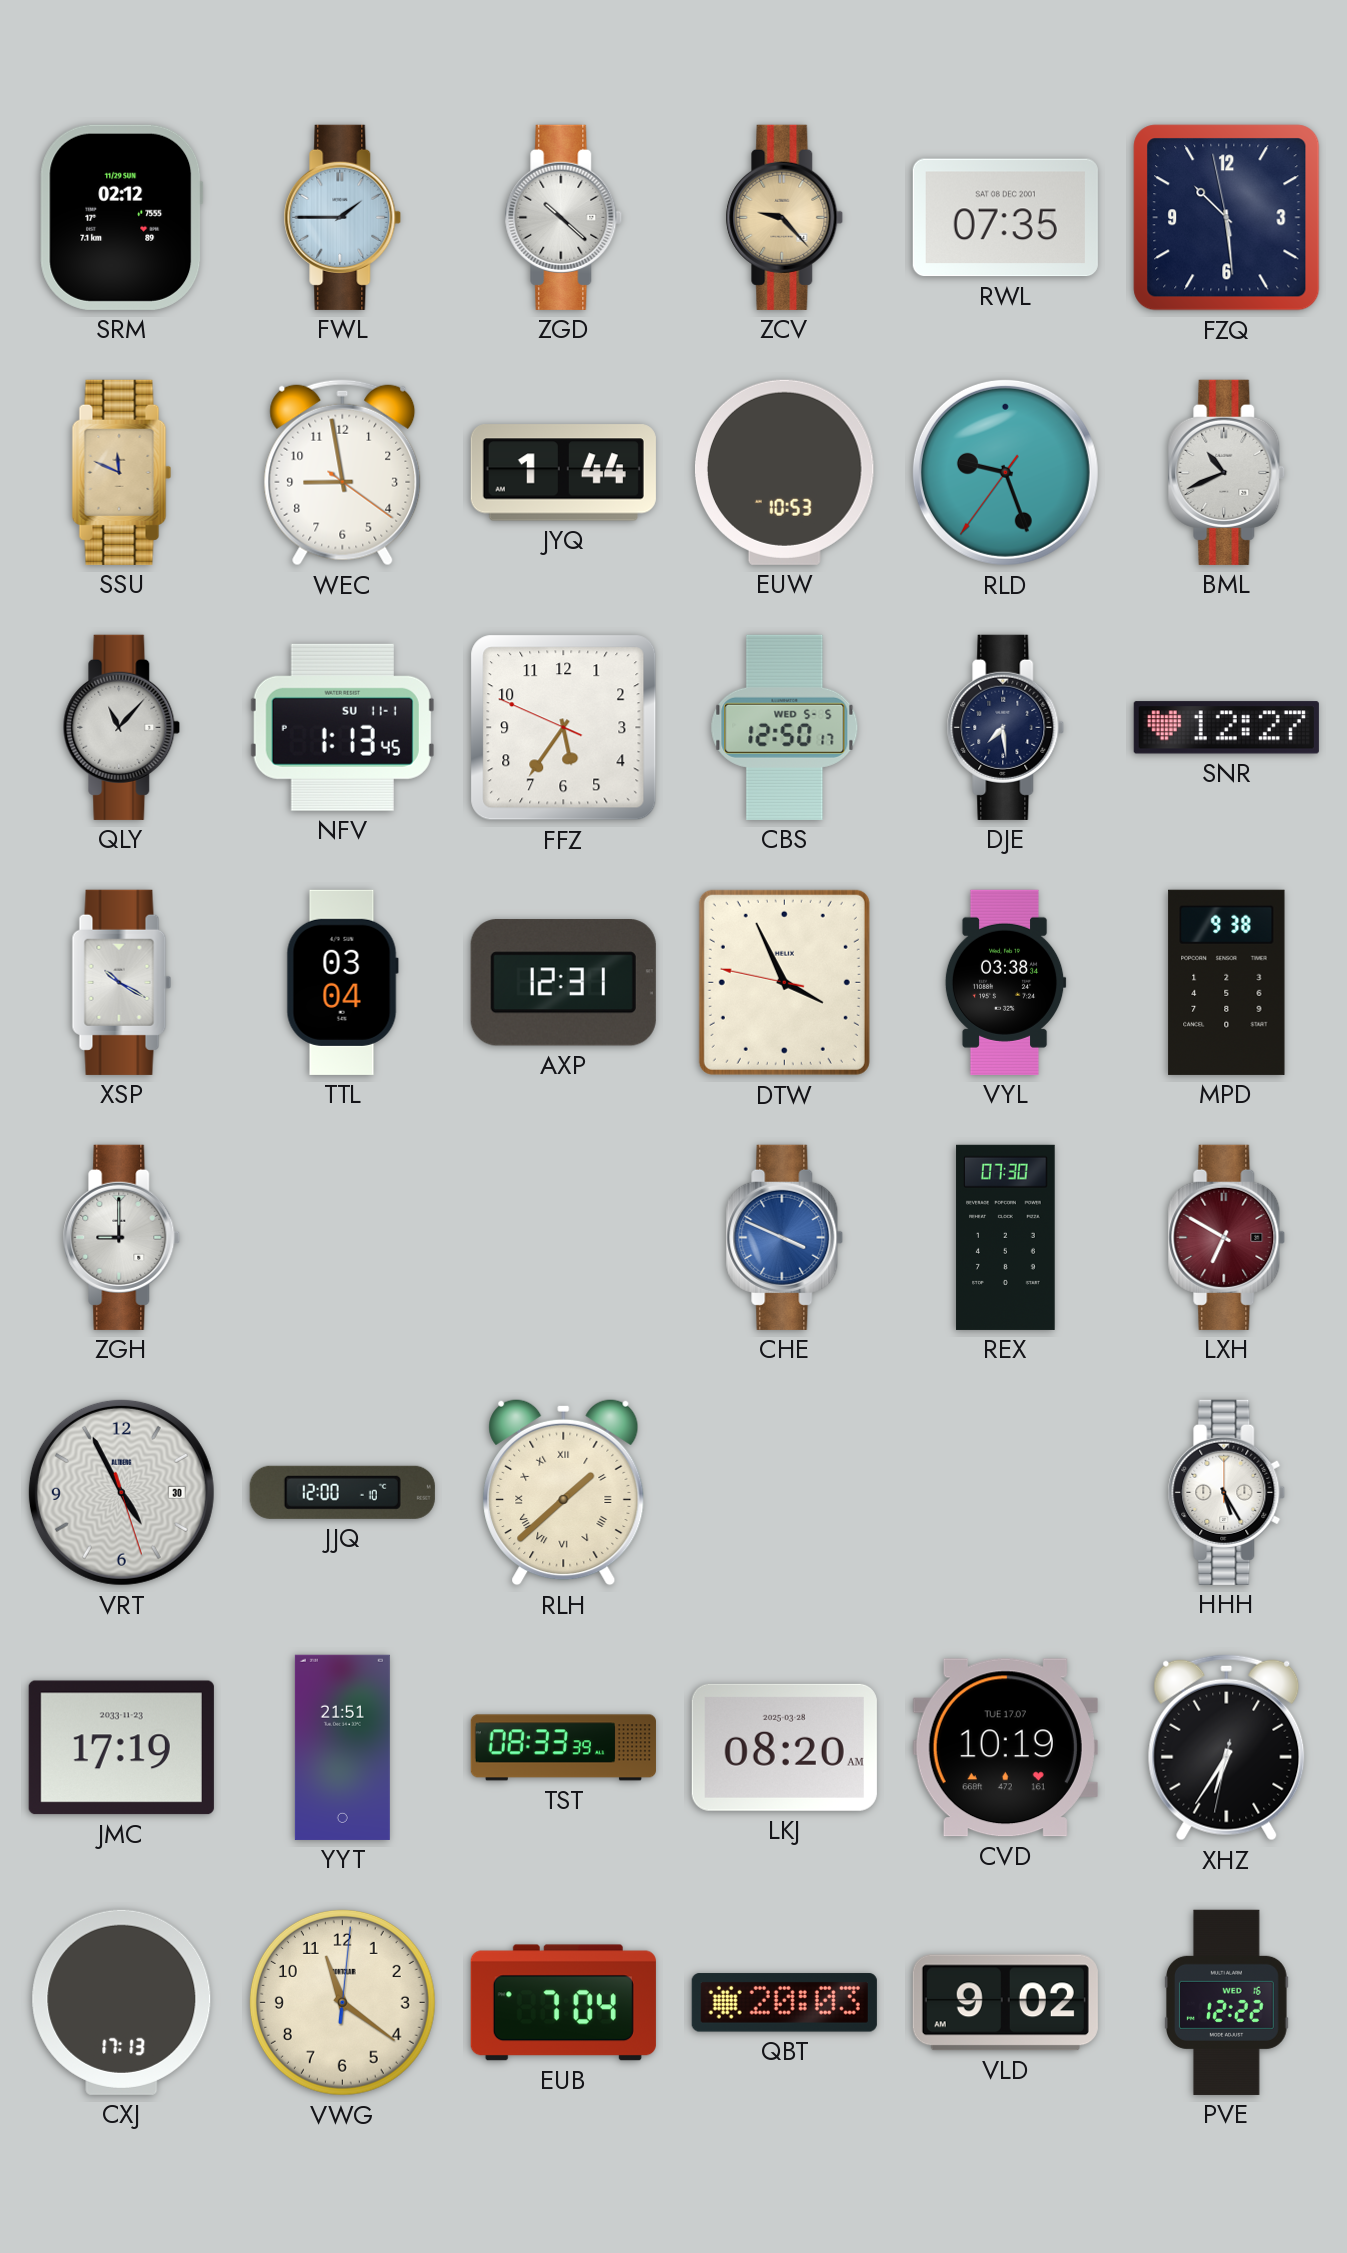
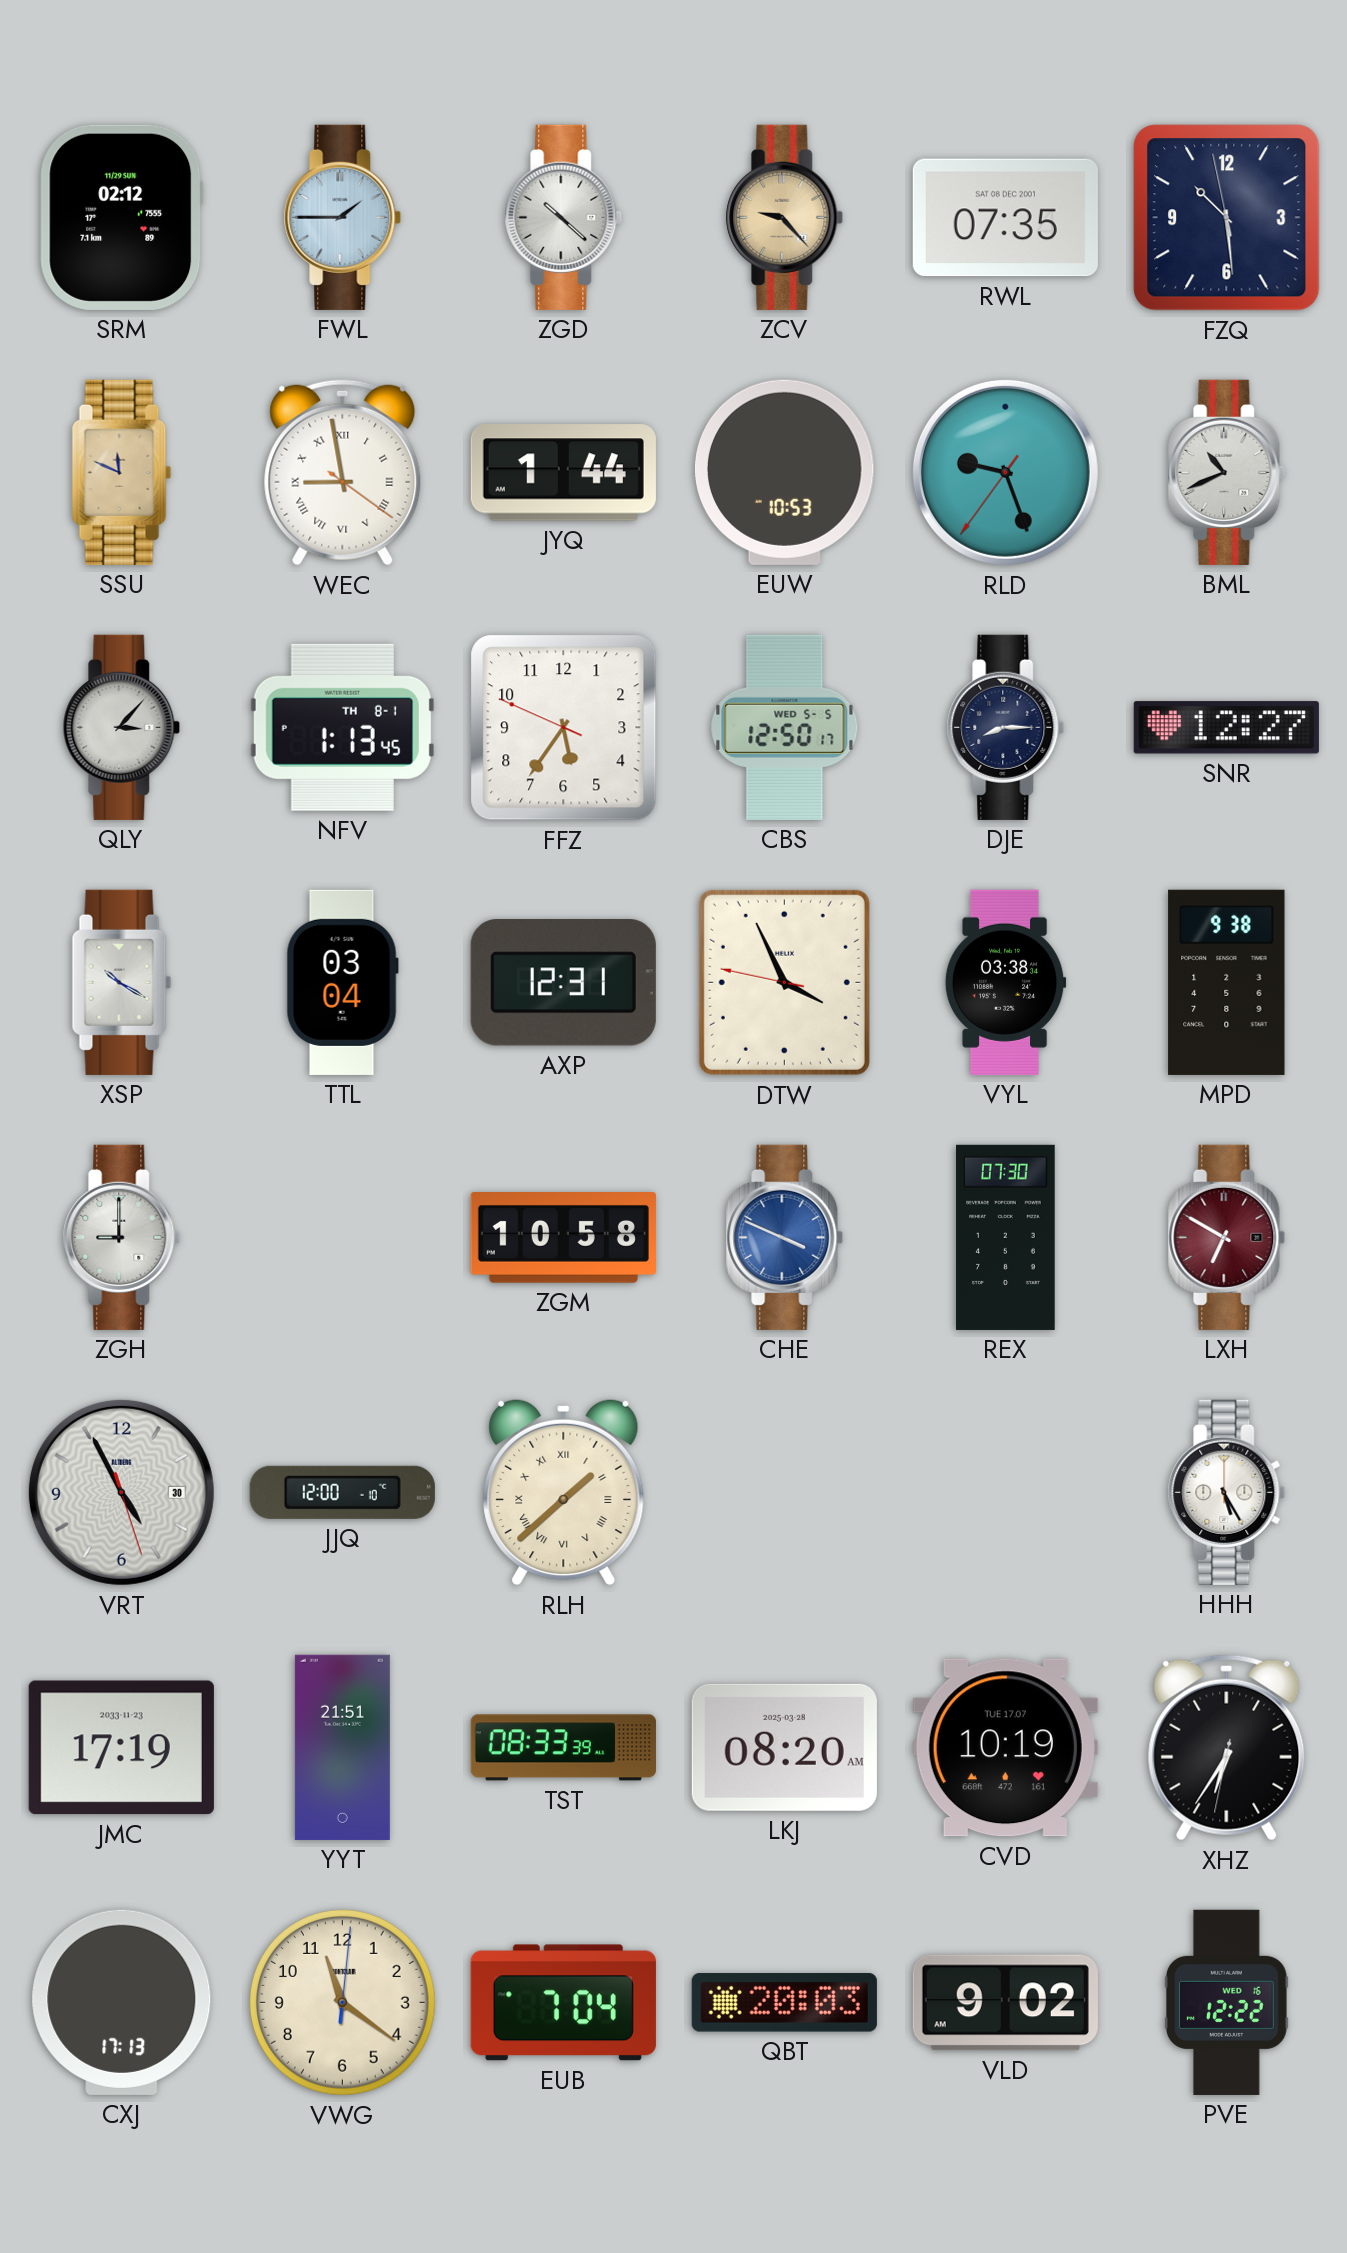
WEC numerals: Arabic -> Roman
QLY: 11:07 -> 3:07
NFV date: SU 11-1 -> TH 8-1
DJE: 7:29 -> 8:15
ZGM: none -> 10:58
